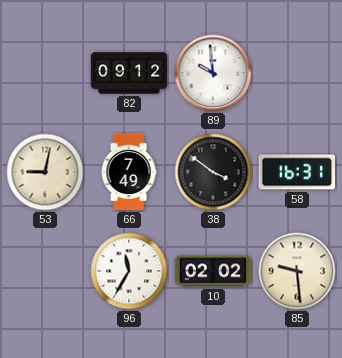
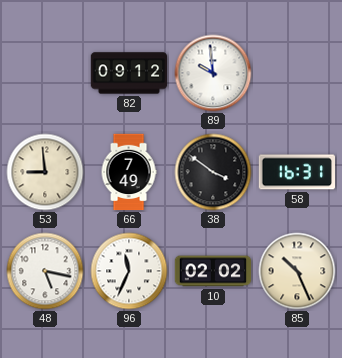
53: 9:02 -> 8:59
48: none -> 5:17
96: 11:35 -> 11:34
85: 9:29 -> 10:26
